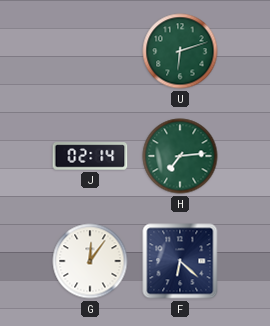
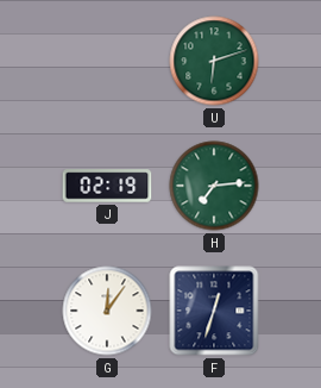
J: 02:14 -> 02:19
F: 6:22 -> 12:33
